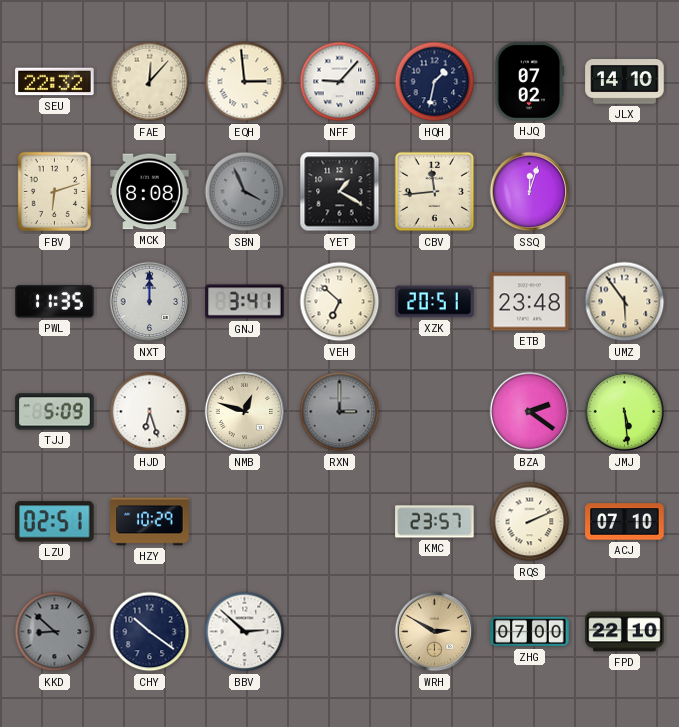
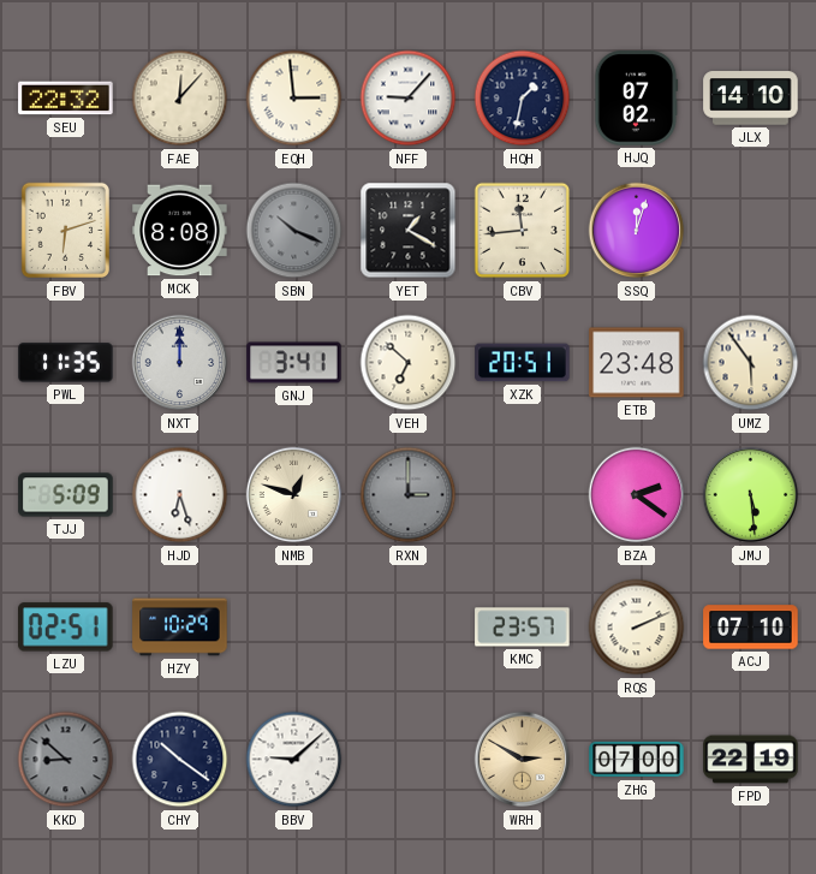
SBN: 3:56 -> 10:19
BBV: 2:52 -> 9:08
FPD: 22:10 -> 22:19
